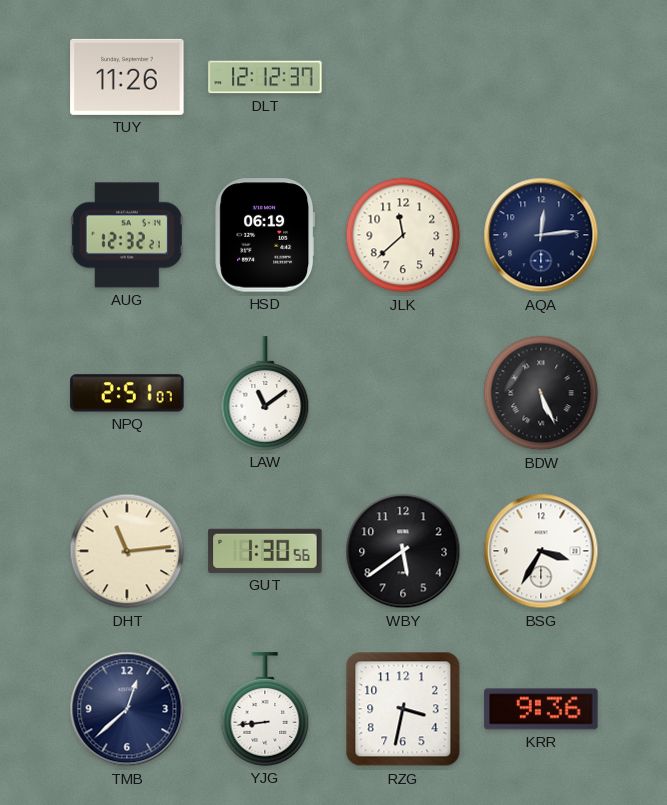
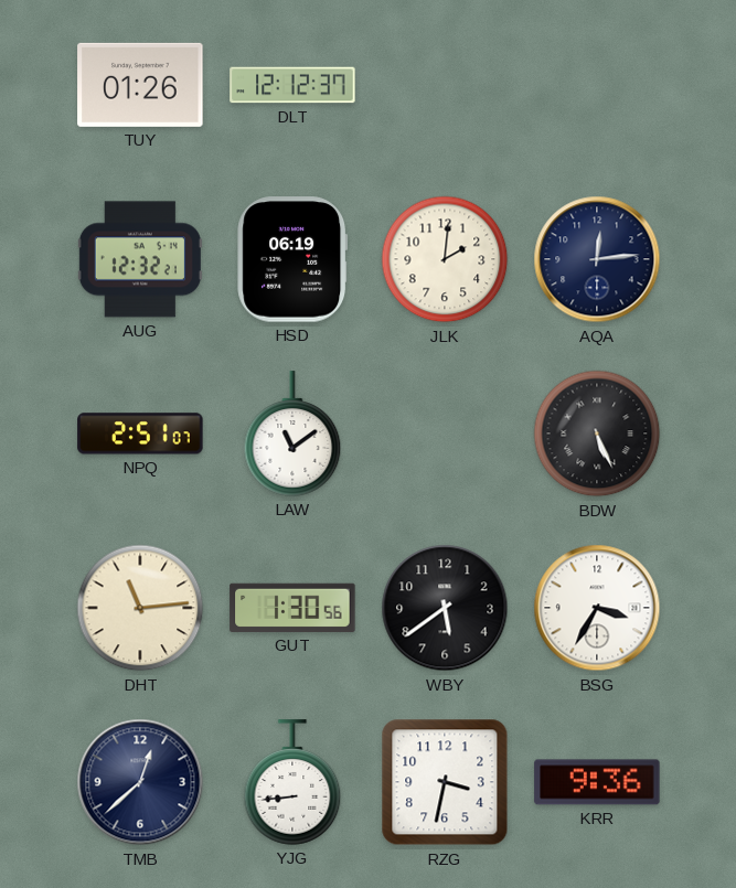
TUY: 11:26 -> 01:26
JLK: 11:38 -> 2:01
